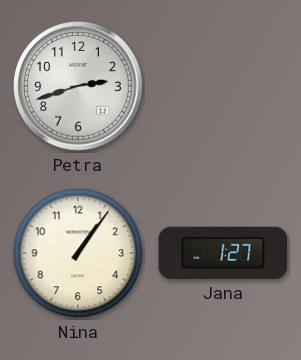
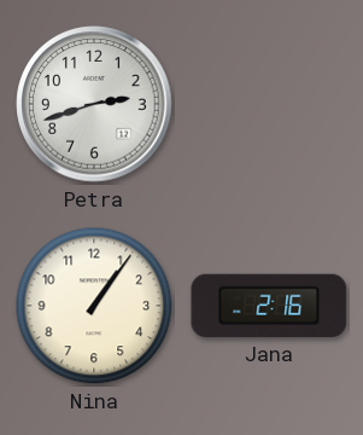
Jana: 1:27 -> 2:16
